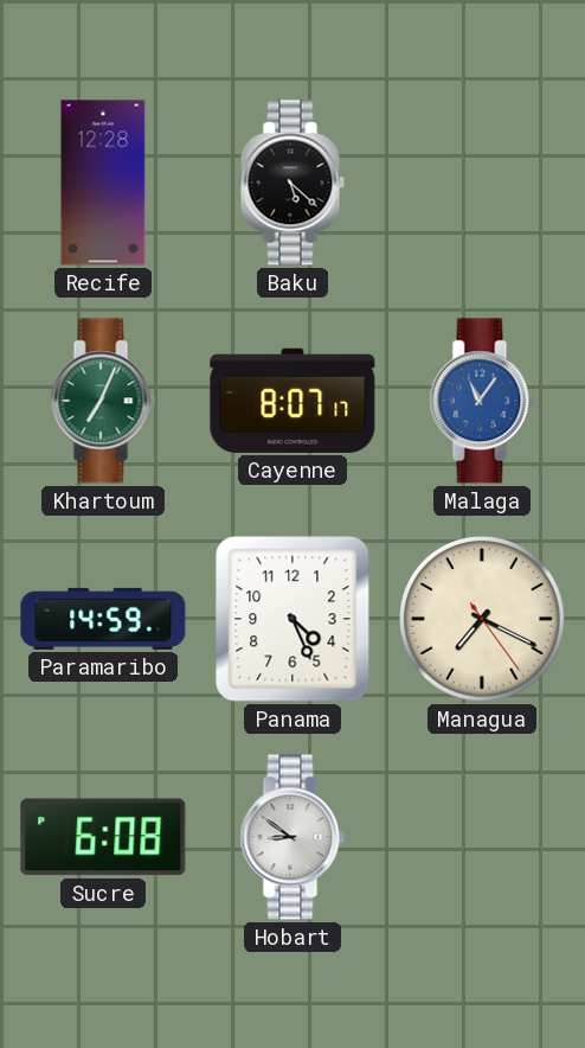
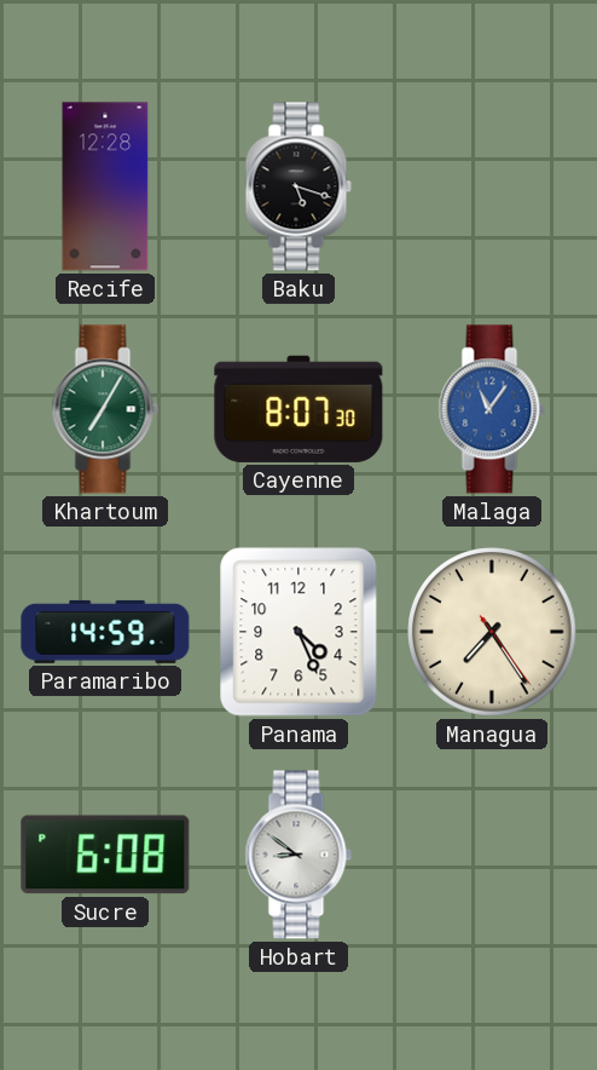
Baku: 5:22 -> 5:18
Khartoum: 7:04 -> 7:05
Cayenne: 8:07:17 -> 8:07:30
Managua: 7:19 -> 7:24
